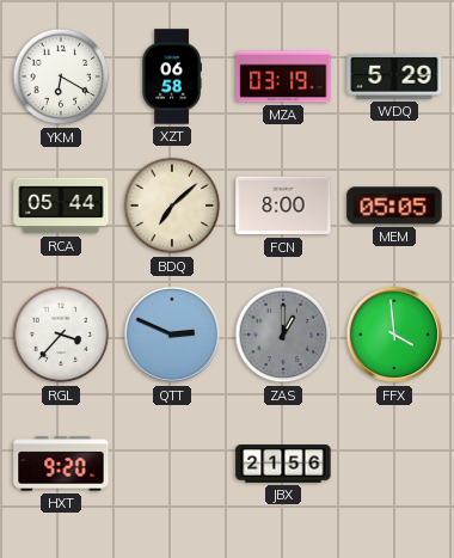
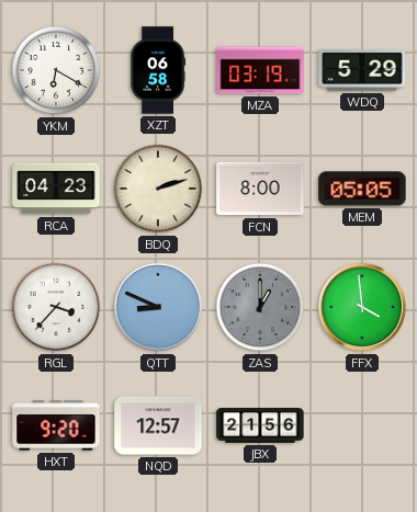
RCA: 05:44 -> 04:23
BDQ: 7:08 -> 2:12
QTT: 2:49 -> 8:49
NQD: none -> 12:57
